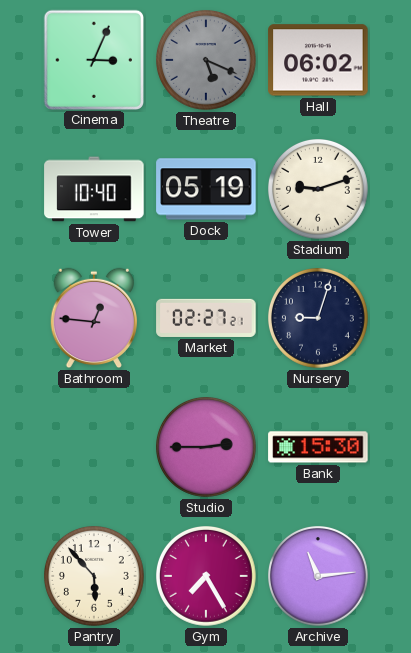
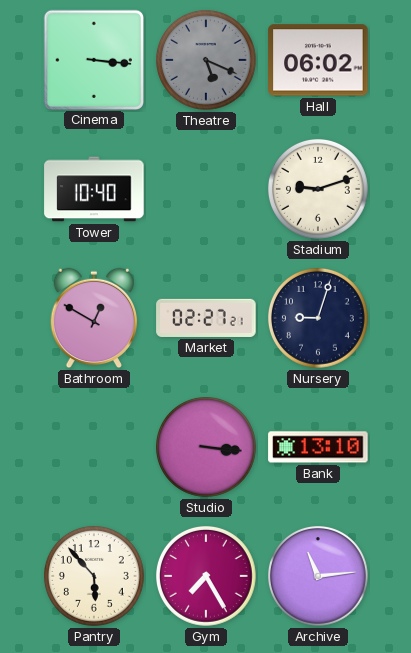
Cinema: 3:04 -> 3:16
Dock: 05:19 -> none
Bathroom: 12:46 -> 12:50
Studio: 2:45 -> 3:16
Bank: 15:30 -> 13:10
